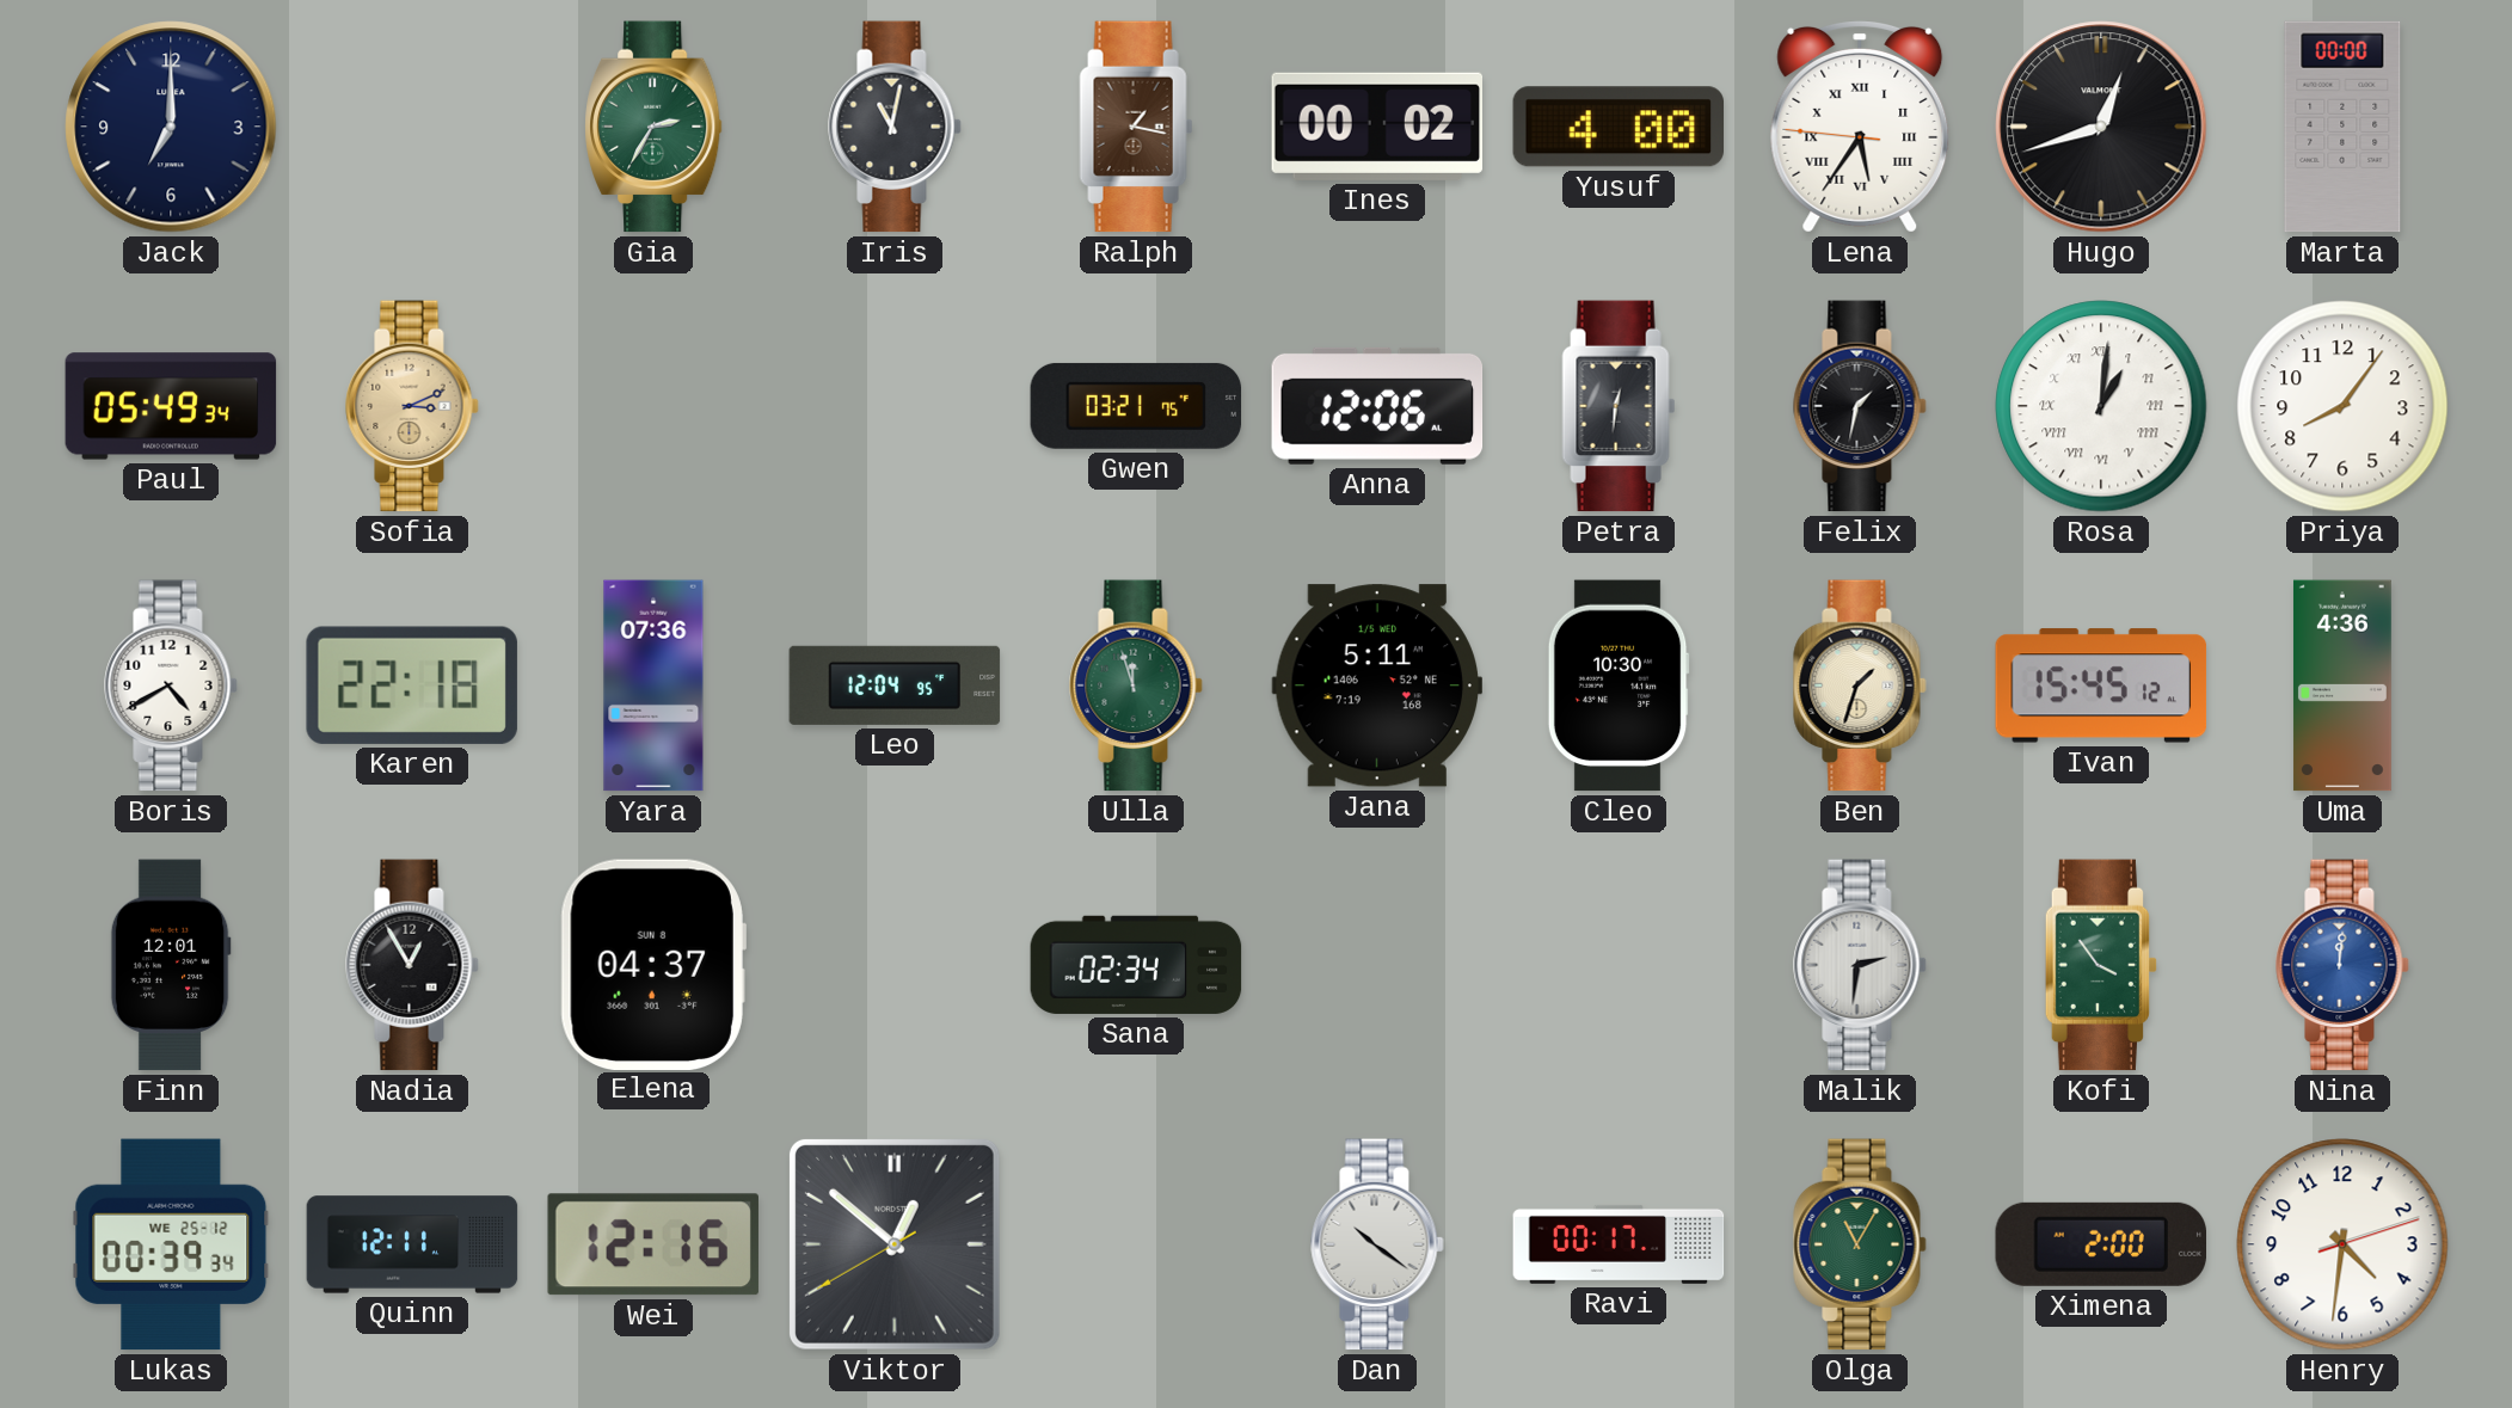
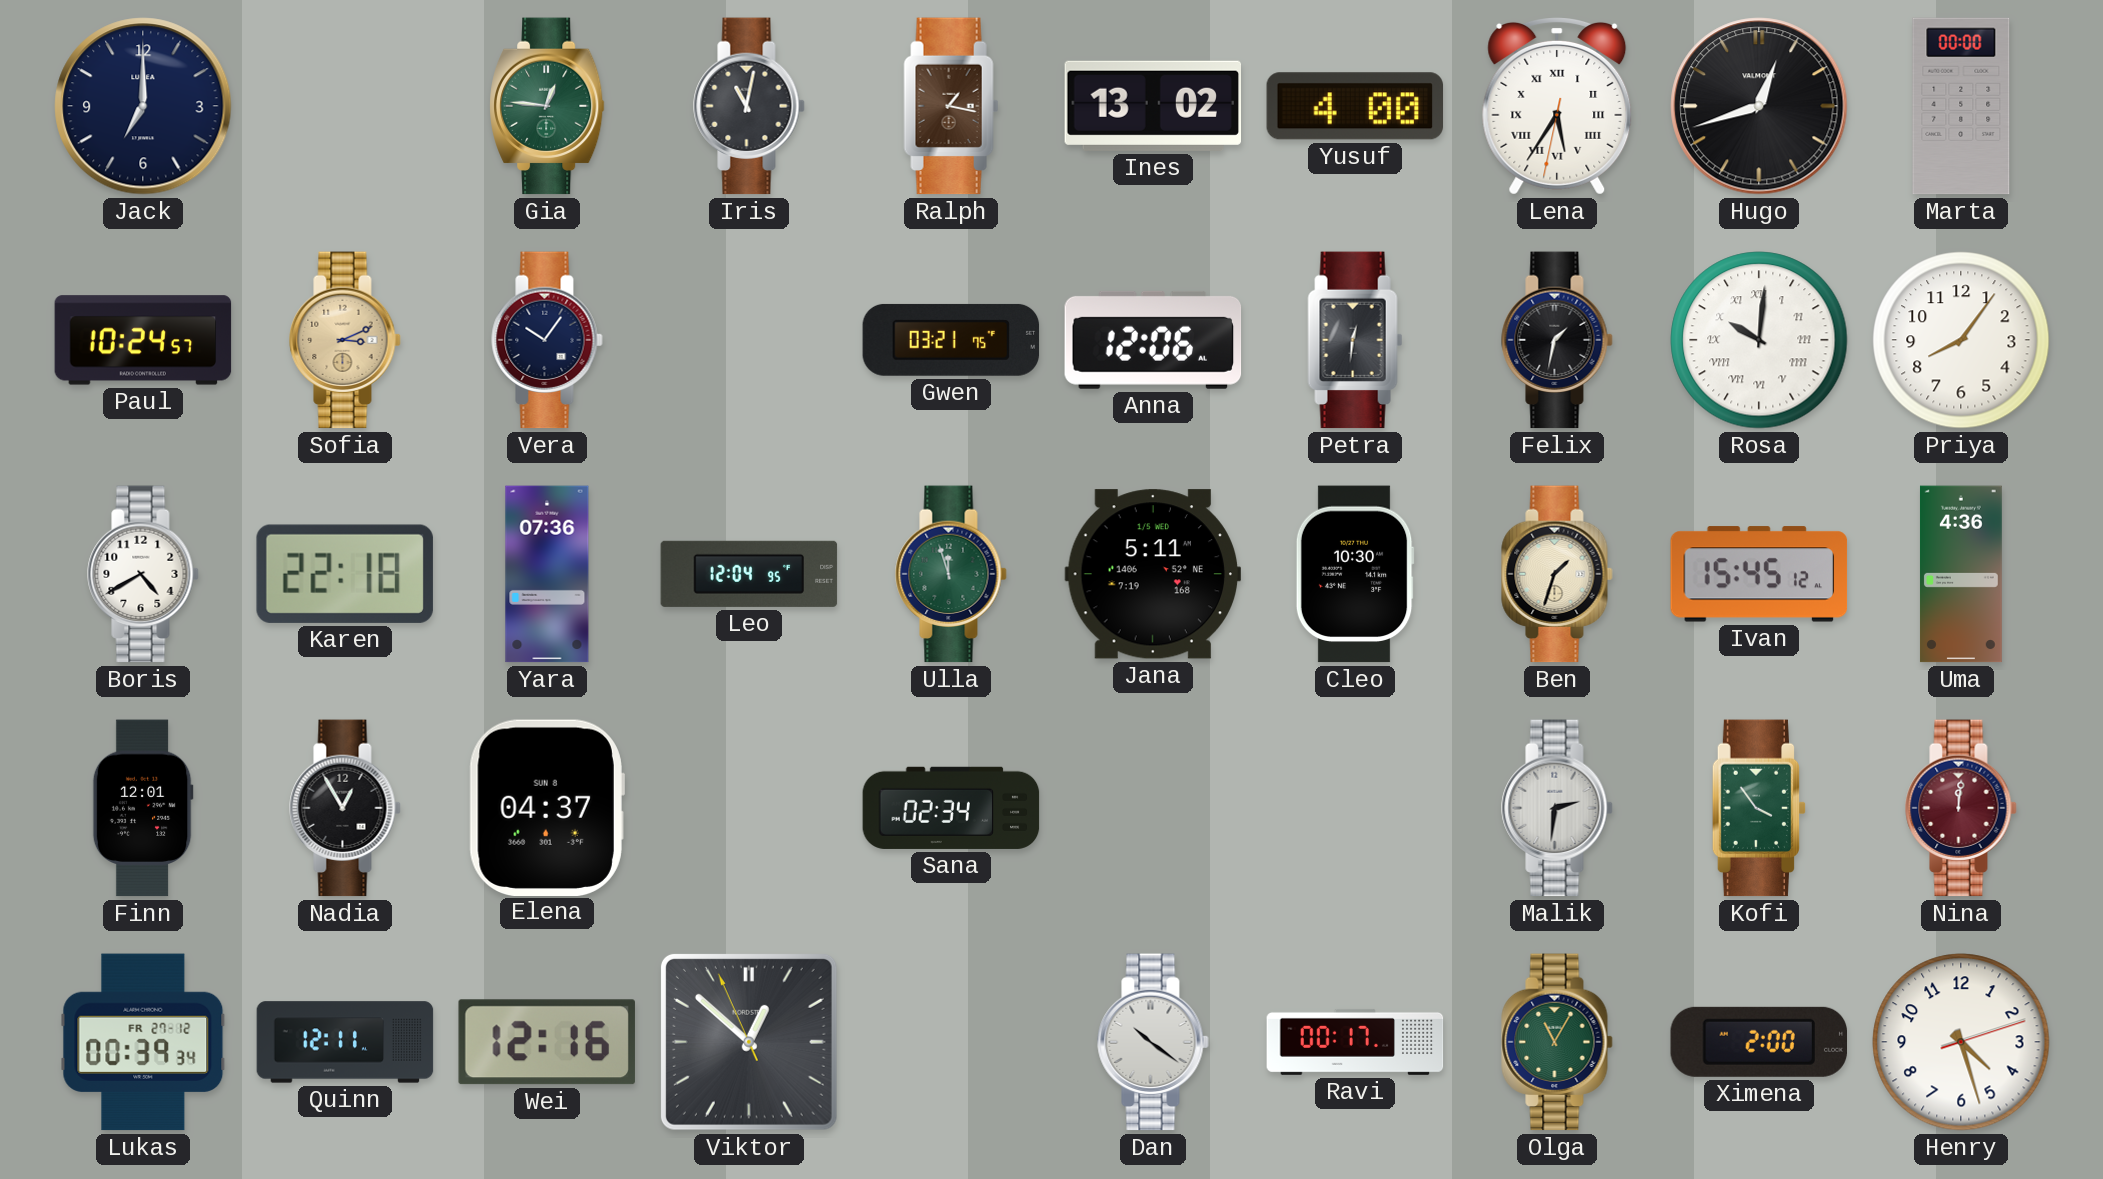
Gia: 2:35 -> 12:46
Ines: 00:02 -> 13:02
Lena: 5:35:46 -> 5:35:32
Paul: 05:49 -> 10:24
Vera: none -> 10:06
Rosa: 1:01 -> 10:01
Nina dial: blue -> burgundy
Lukas date: WE 25-12 -> FR 27-12
Viktor: 12:51:40 -> 12:51:56
Henry: 4:31 -> 4:27
